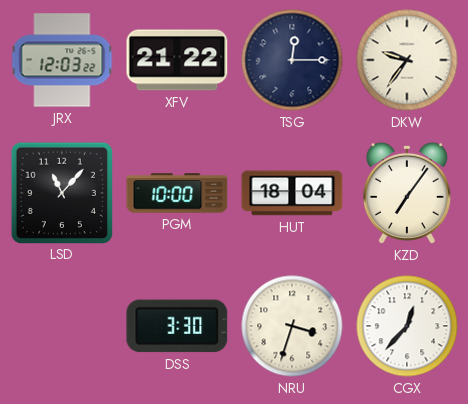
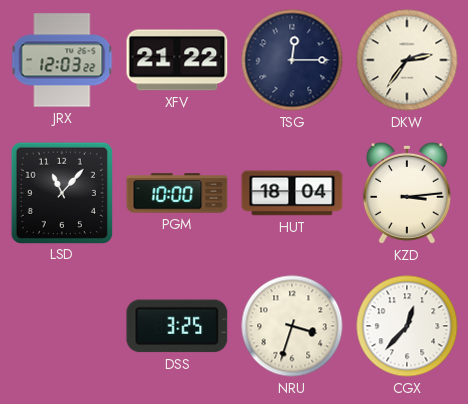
DKW: 9:36 -> 2:36
KZD: 7:06 -> 3:14
DSS: 3:30 -> 3:25
